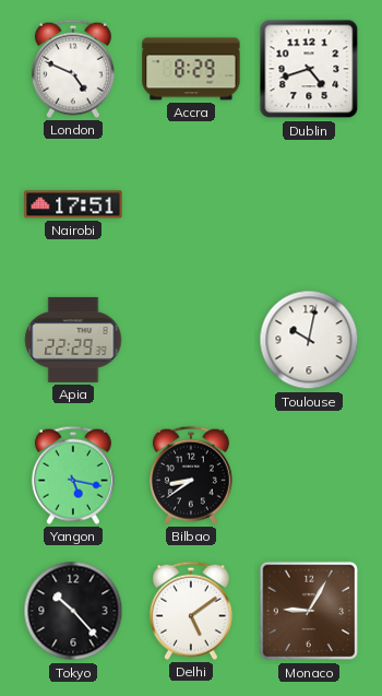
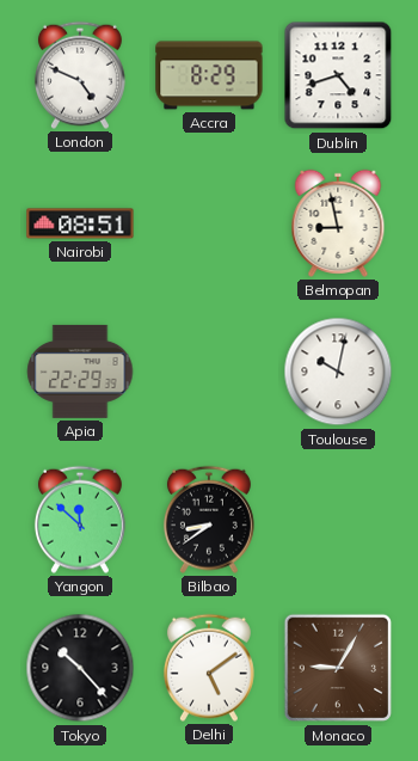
Nairobi: 17:51 -> 08:51
Belmopan: none -> 8:58
Yangon: 5:17 -> 11:52
